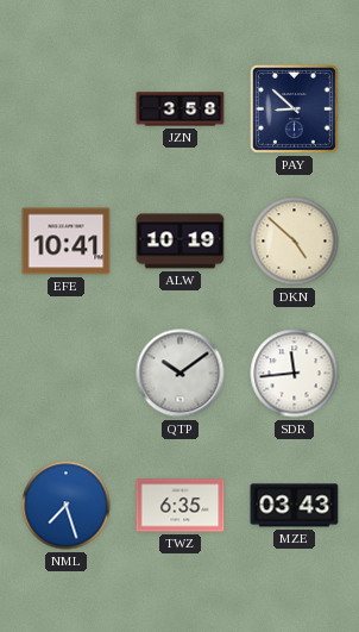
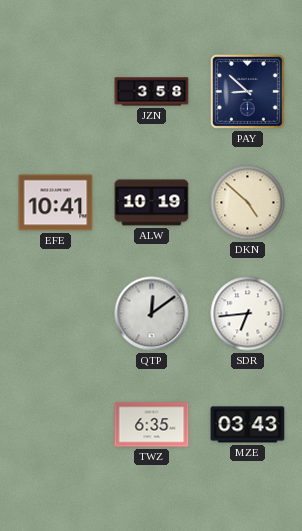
QTP: 10:09 -> 12:09
SDR: 11:44 -> 6:44
NML: 7:27 -> none
